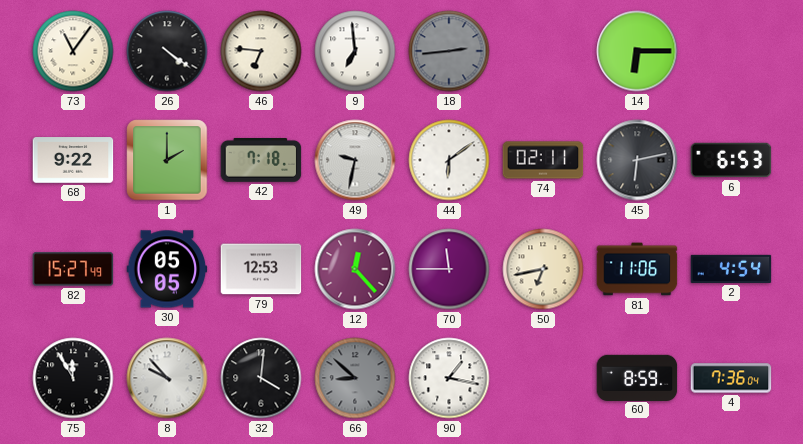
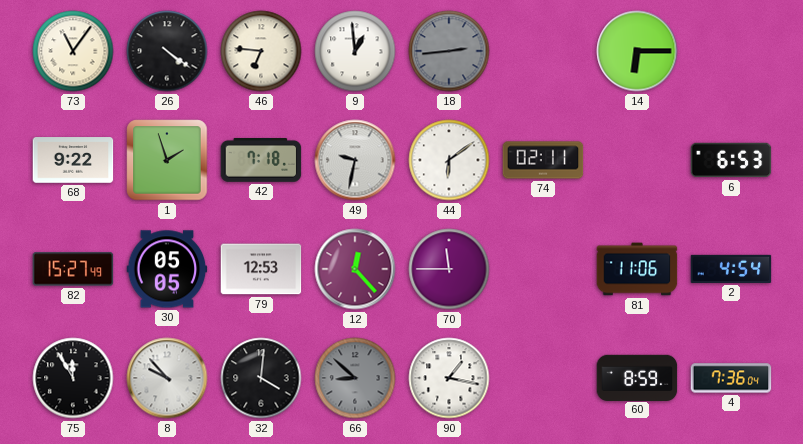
9: 6:59 -> 12:59
1: 2:00 -> 1:57
45: 6:13 -> none
50: 6:43 -> none
